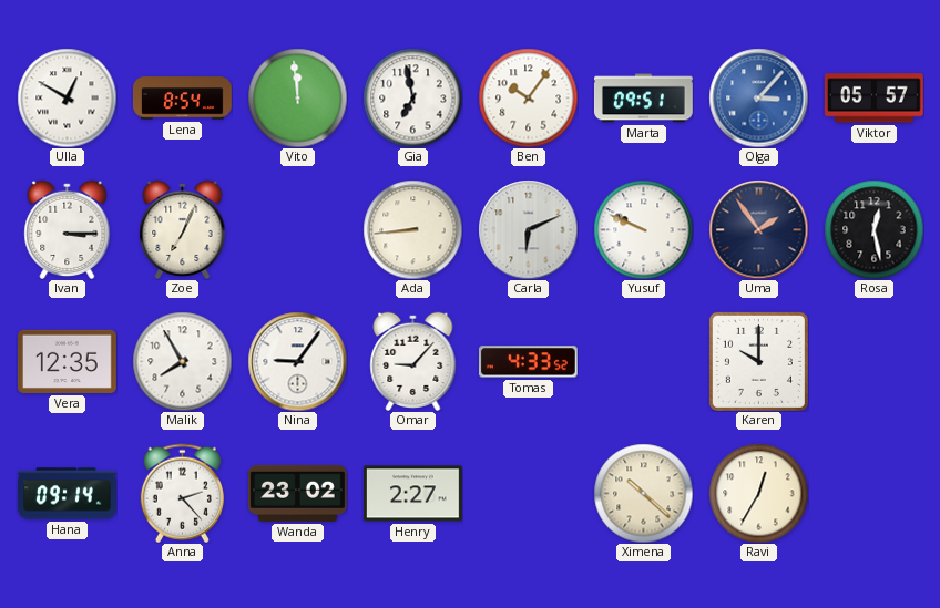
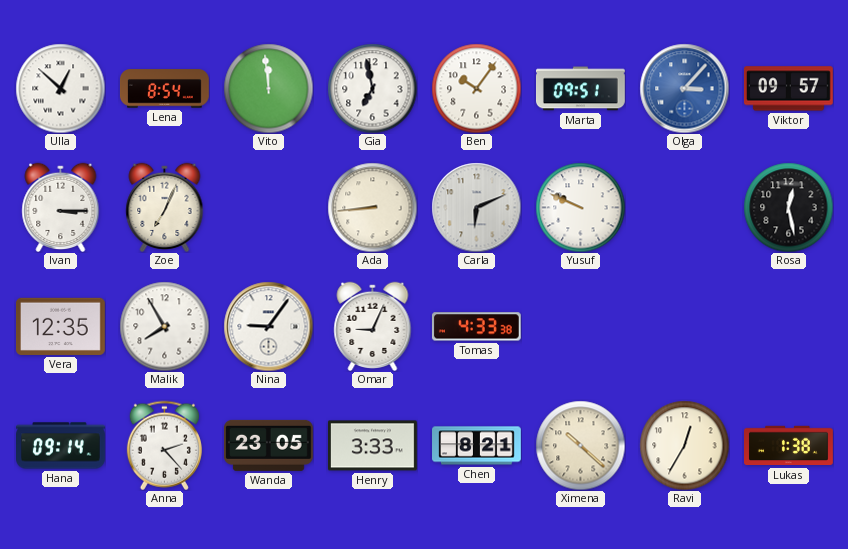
Ulla: 12:50 -> 12:52
Viktor: 05:57 -> 09:57
Uma: 1:54 -> none
Omar: 9:07 -> 9:04
Tomas: 4:33:52 -> 4:33:38
Karen: 10:00 -> none
Wanda: 23:02 -> 23:05
Henry: 2:27 -> 3:33
Chen: none -> 8:21
Lukas: none -> 1:38
